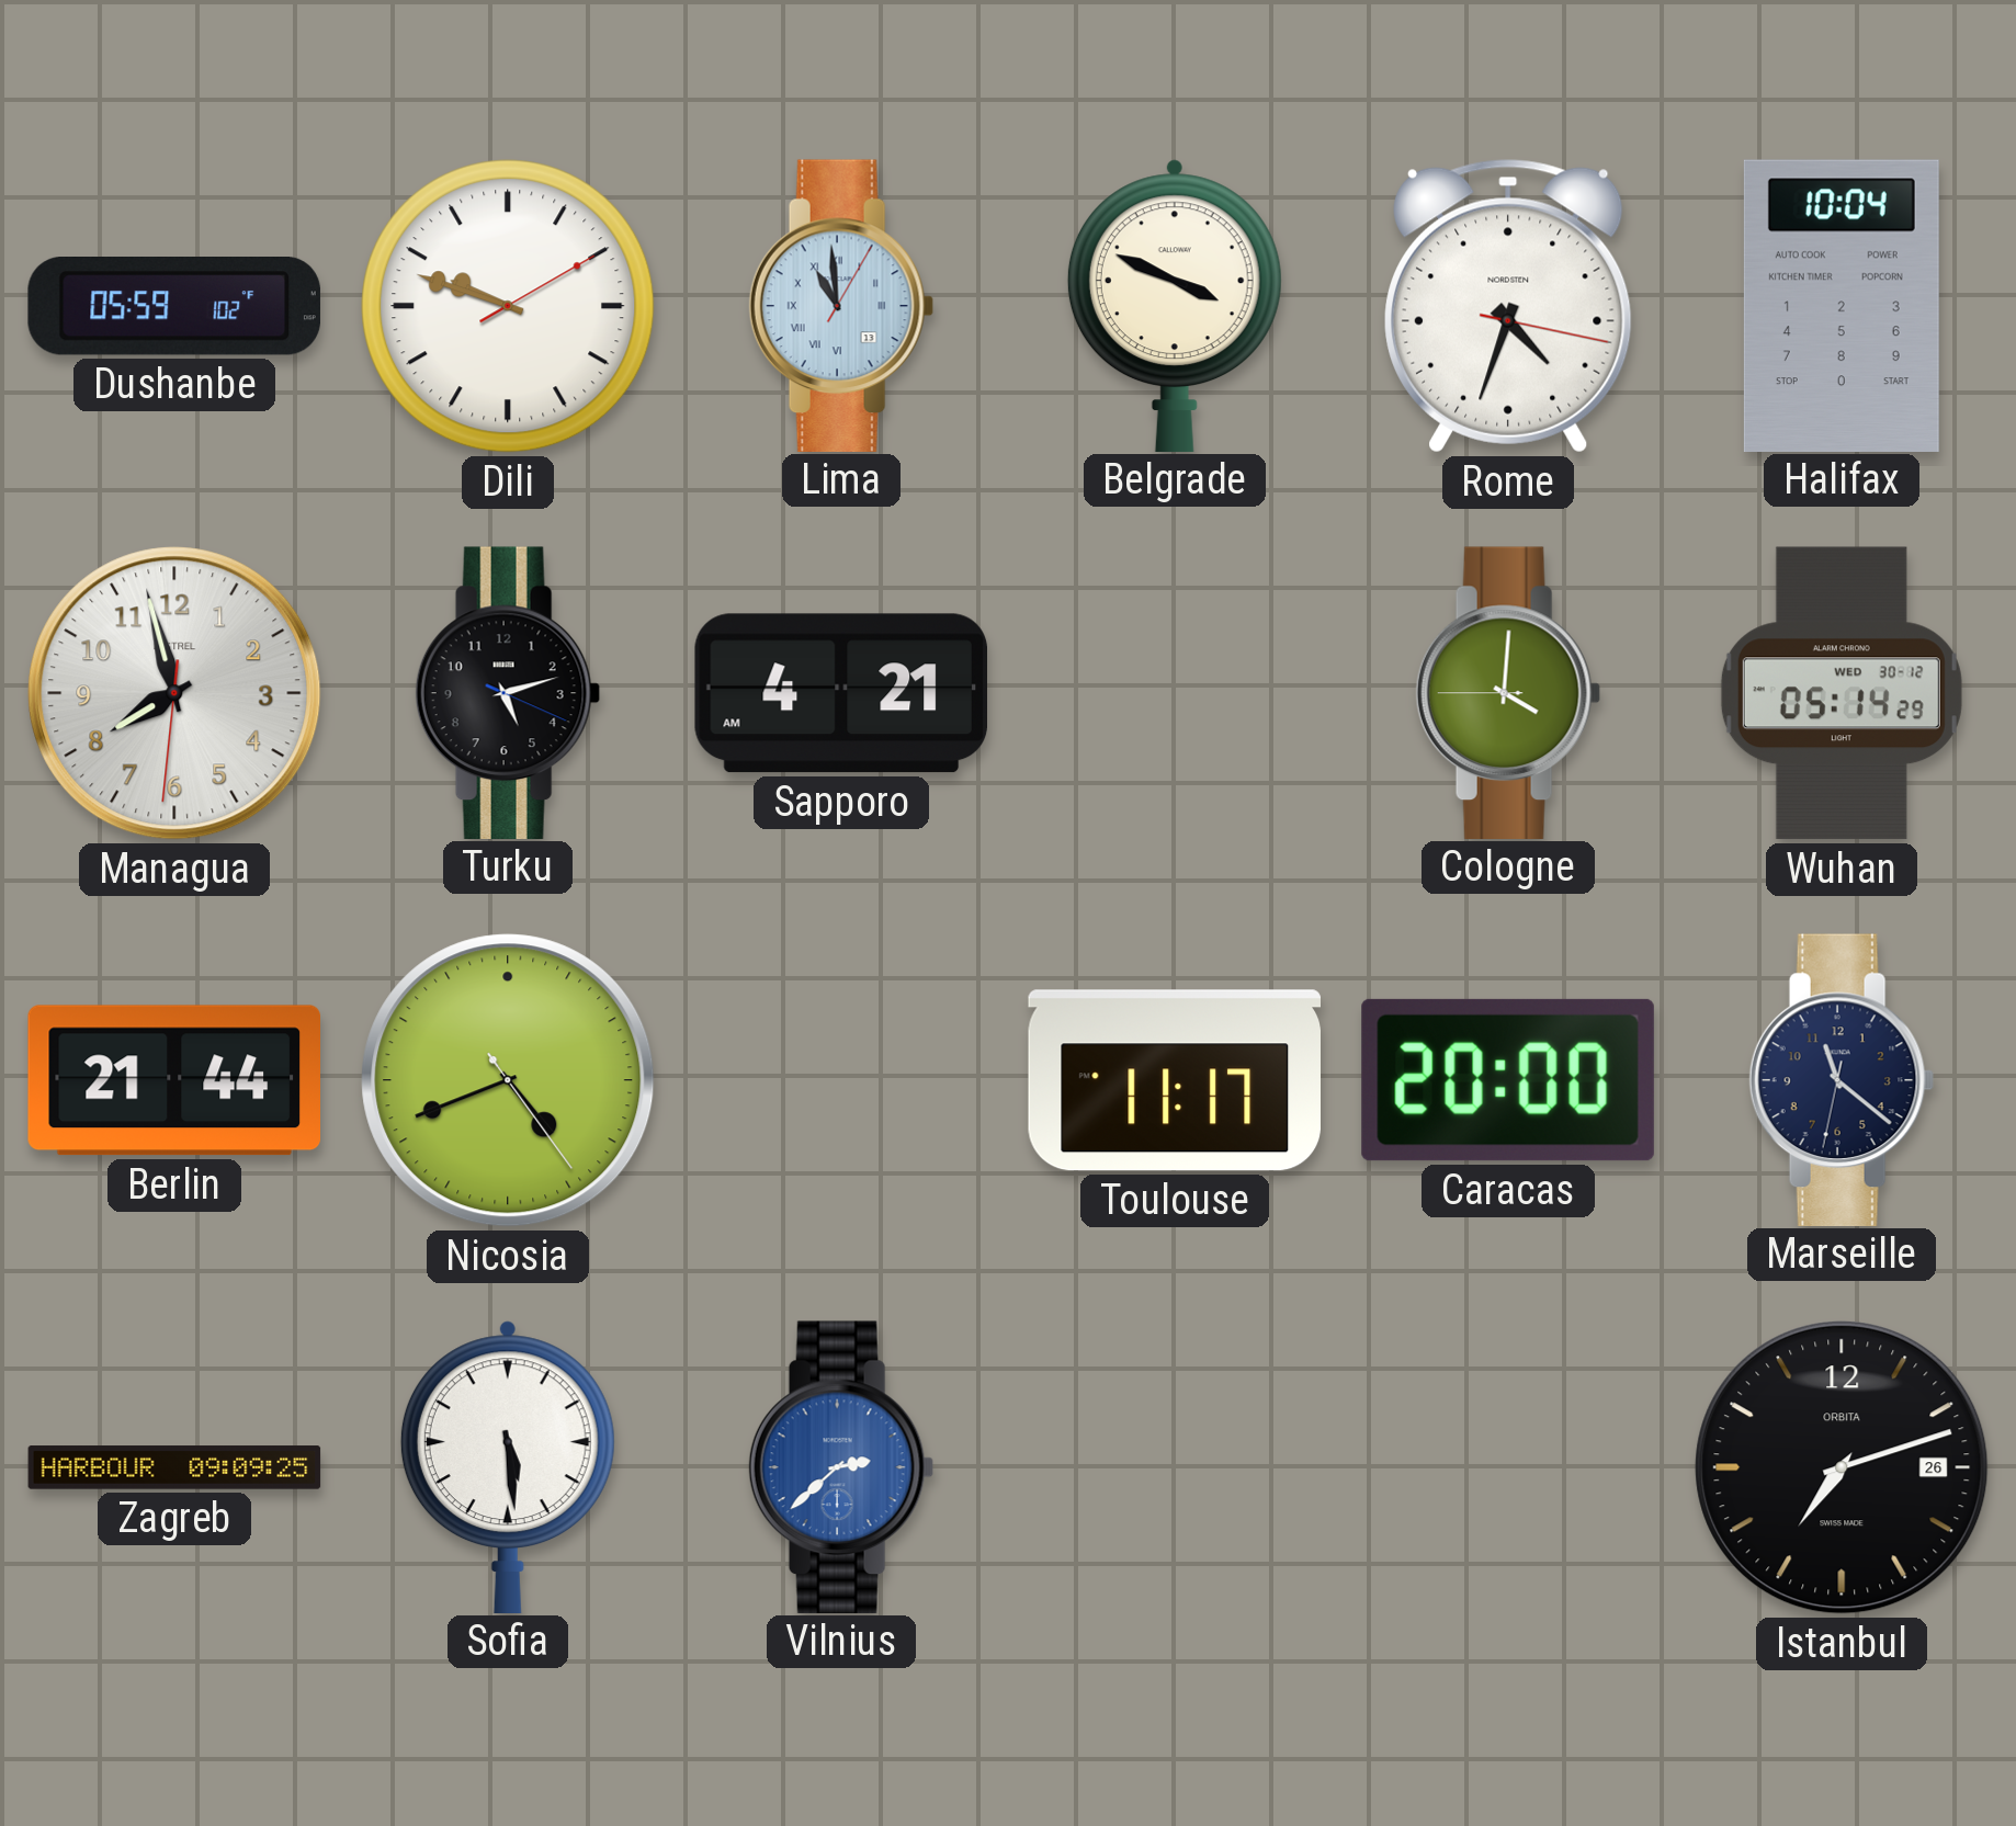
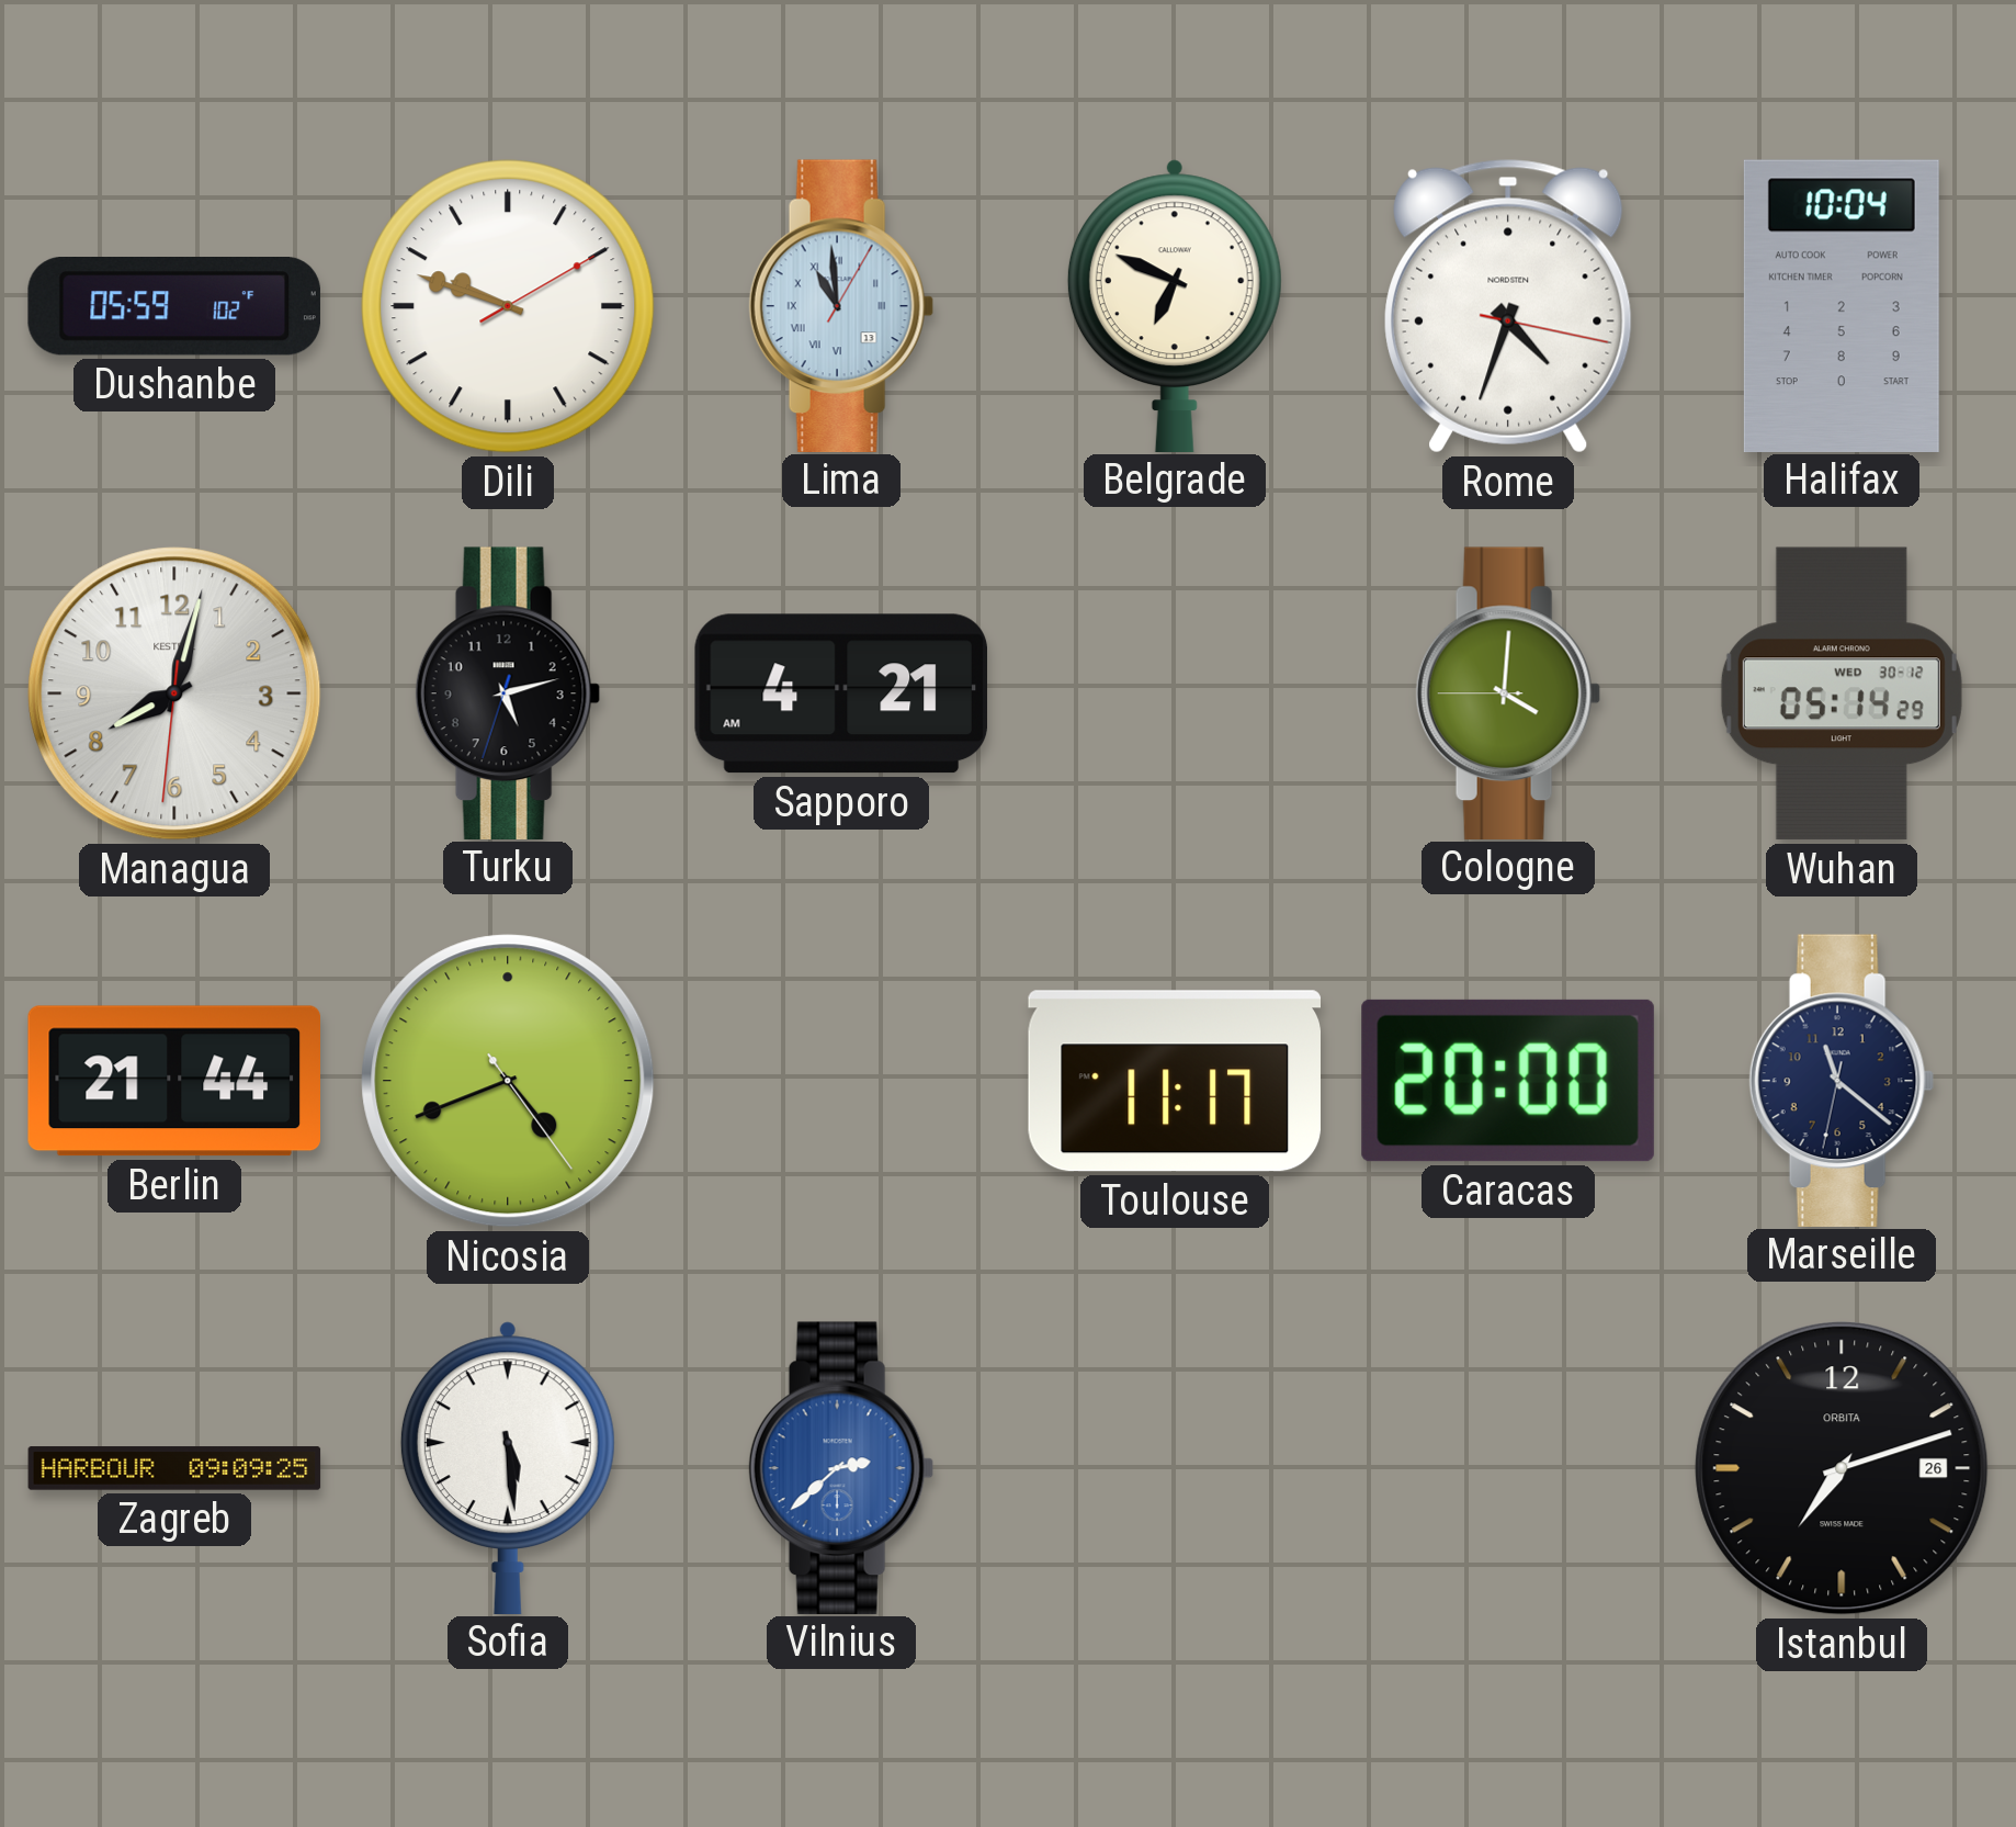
Belgrade: 3:49 -> 6:49
Managua: 7:57 -> 8:02
Turku: 5:12:19 -> 5:12:33
